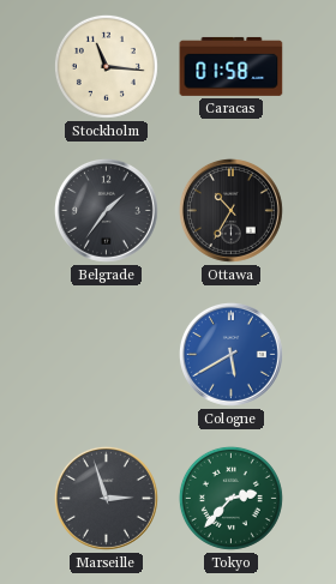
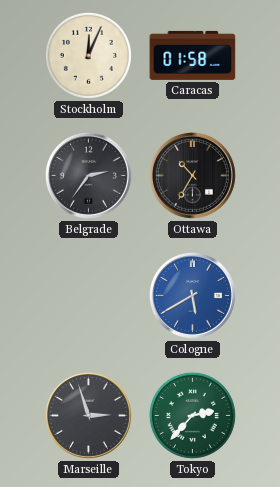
Stockholm: 11:16 -> 12:04
Belgrade: 1:36 -> 2:36
